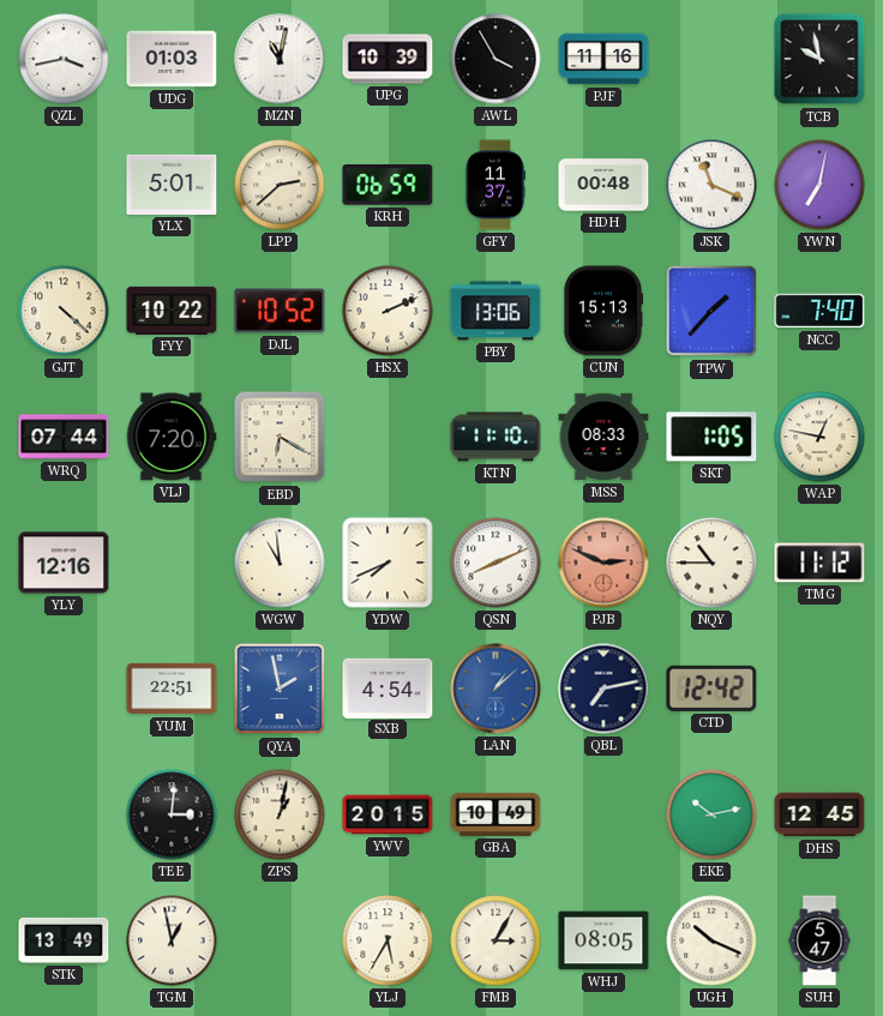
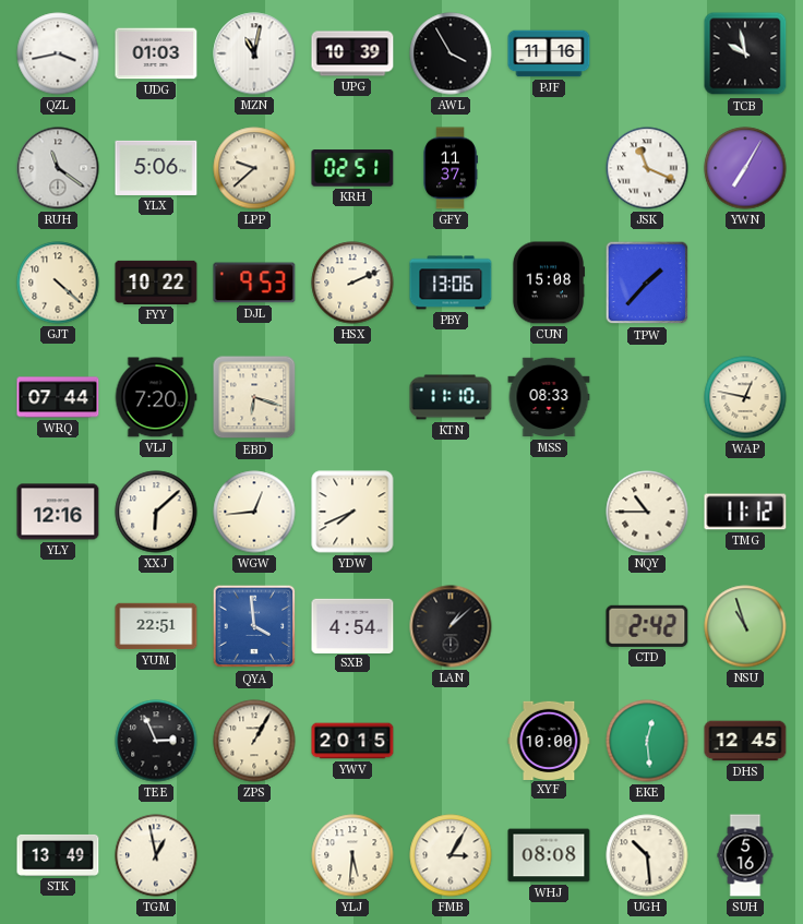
RUH: none -> 11:21
YLX: 5:01 -> 5:06
LPP: 2:38 -> 9:38
KRH: 06:59 -> 02:51
HDH: 00:48 -> none
YWN: 7:02 -> 7:05
DJL: 10:52 -> 9:53
CUN: 15:13 -> 15:08
NCC: 7:40 -> none
EBD: 6:20 -> 6:18
SKT: 1:05 -> none
XXJ: none -> 6:08
WGW: 10:59 -> 12:44
QSN: 8:11 -> none
PJB: 2:49 -> none
QYA: 1:58 -> 3:59
LAN dial: blue -> black
QBL: 7:13 -> none
CTD: 12:42 -> 2:42
NSU: none -> 10:57
TEE: 3:01 -> 2:56
ZPS: 1:02 -> 1:05
GBA: 10:49 -> none
XYF: none -> 10:00
EKE: 10:13 -> 12:29
YLJ: 5:35 -> 5:31
WHJ: 08:05 -> 08:08
UGH: 10:19 -> 10:29
SUH: 5:47 -> 5:16
